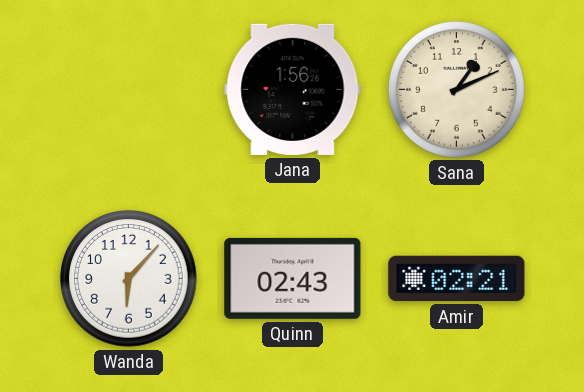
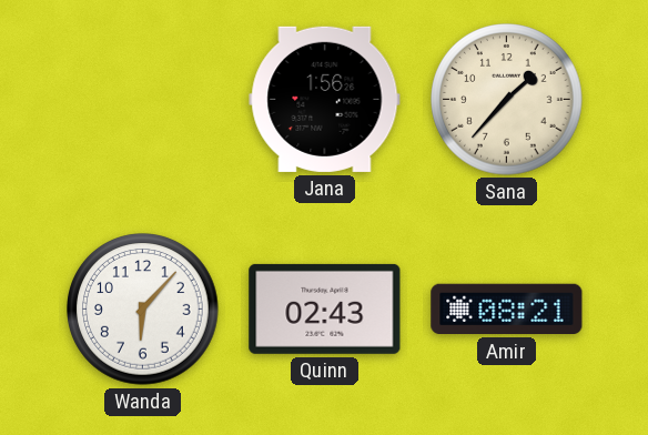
Sana: 1:11 -> 1:37
Amir: 02:21 -> 08:21
